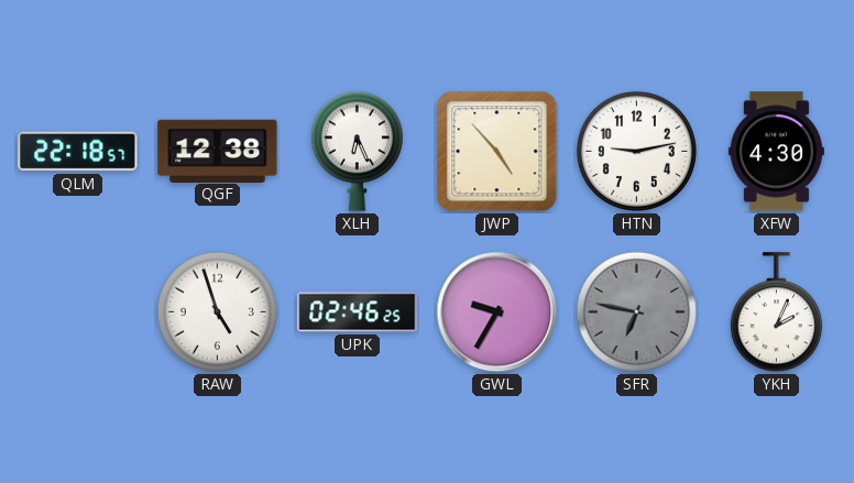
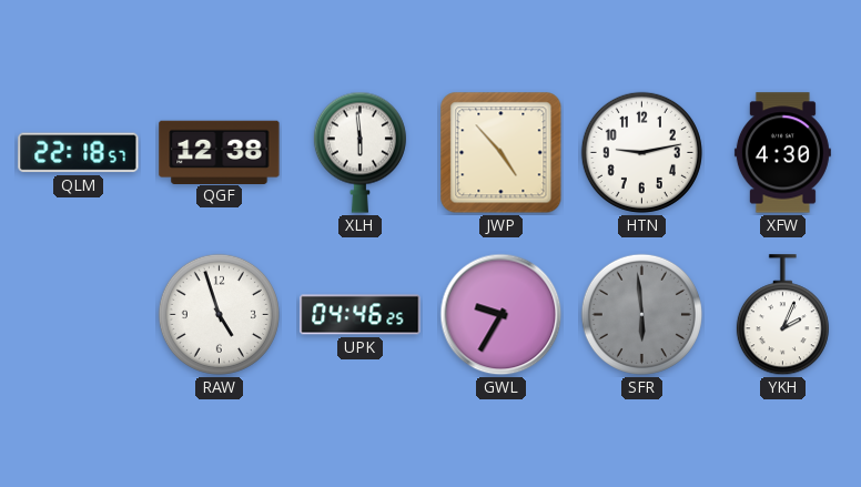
XLH: 6:26 -> 5:59
UPK: 02:46 -> 04:46
SFR: 6:47 -> 5:59
